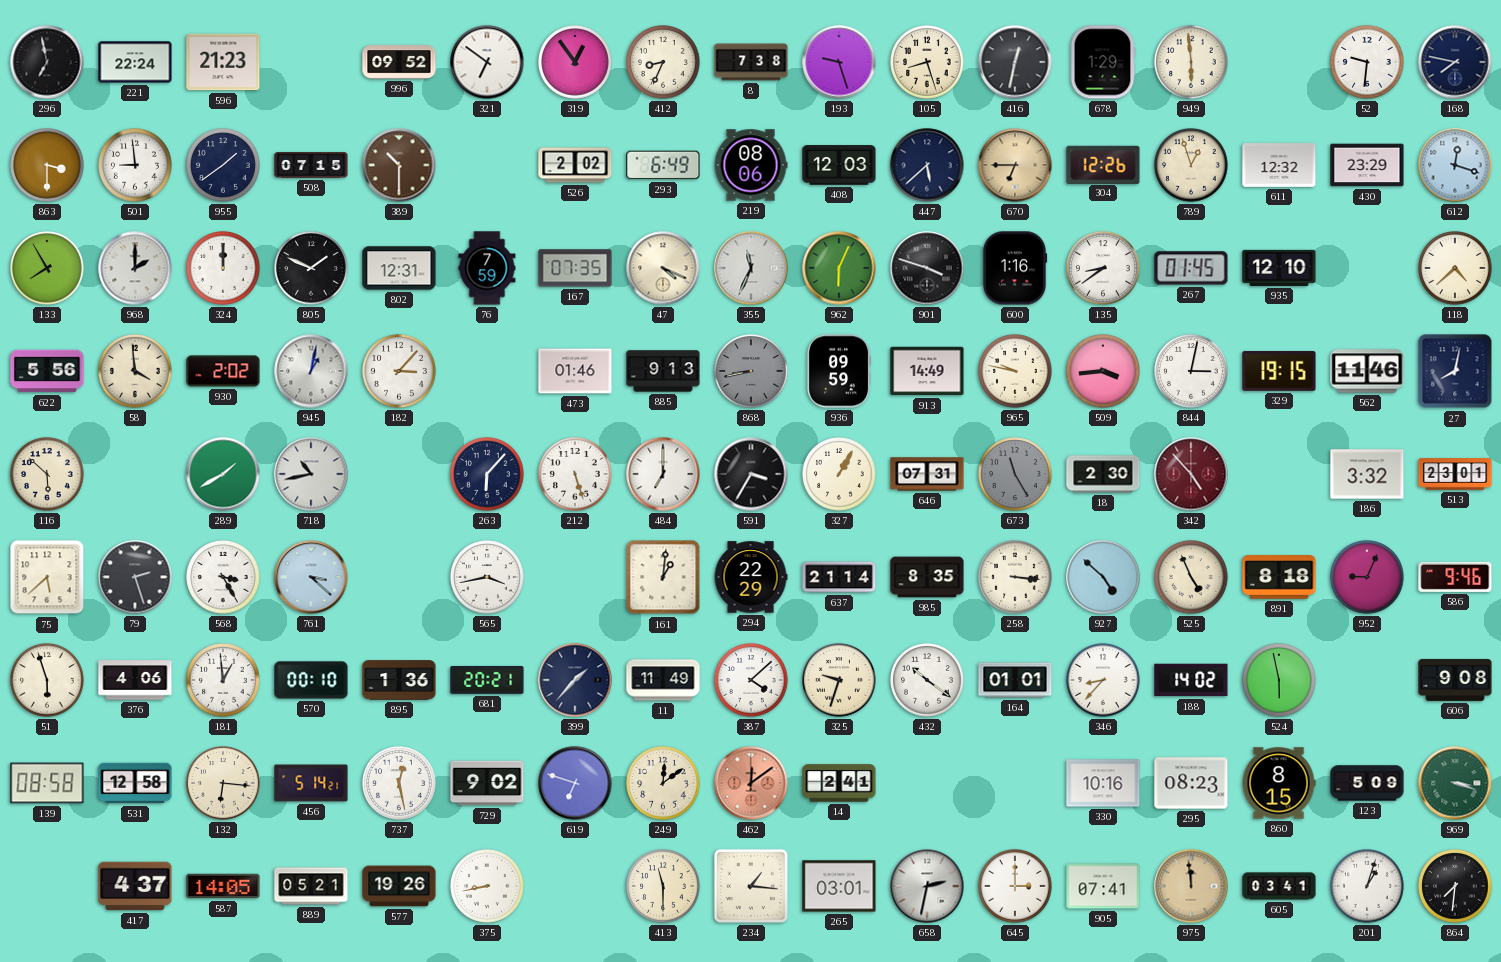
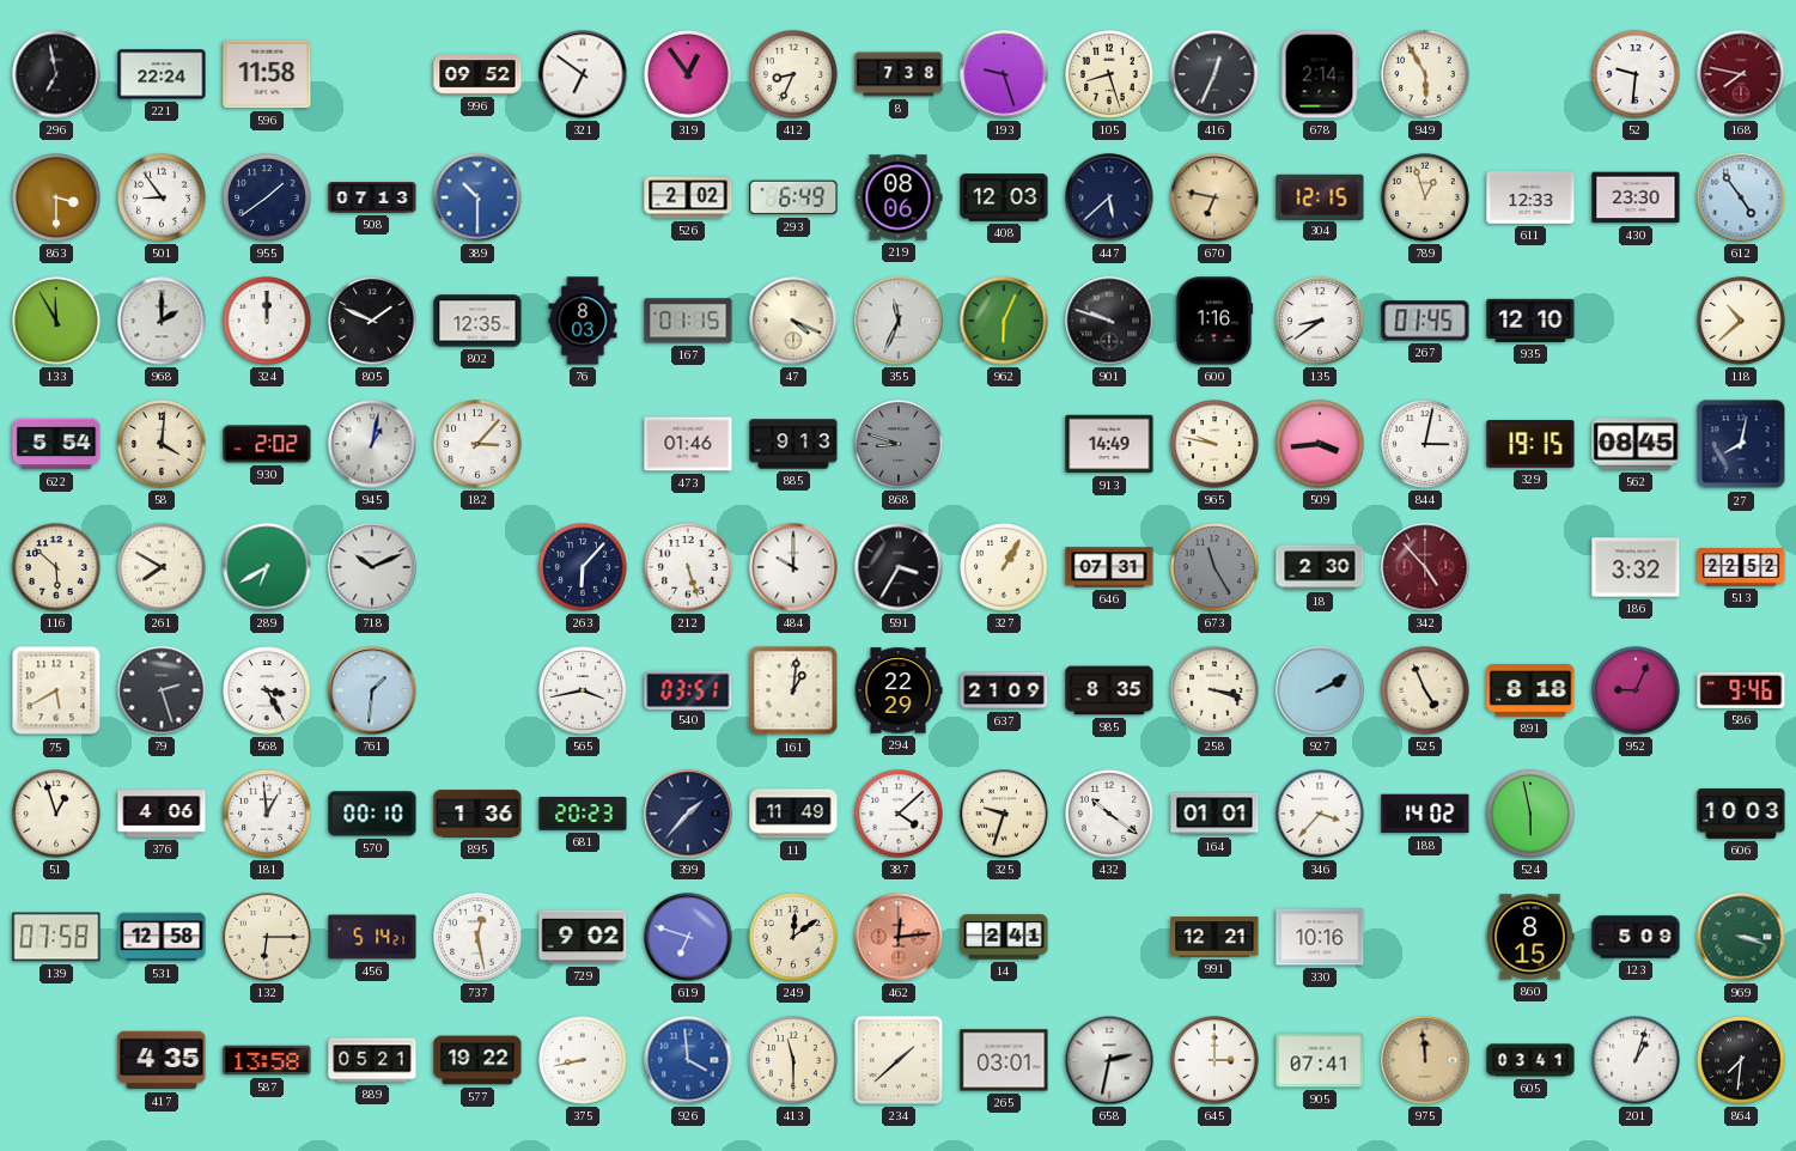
596: 21:23 -> 11:58
416: 12:32 -> 12:34
678: 1:29 -> 2:14
949: 5:59 -> 5:55
168 dial: navy -> burgundy
501: 8:59 -> 8:54
508: 07:15 -> 07:13
389 dial: brown -> blue
670: 6:45 -> 6:47
304: 12:26 -> 12:15
611: 12:32 -> 12:33
430: 23:29 -> 23:30
612: 12:18 -> 4:54
133: 7:55 -> 11:55
802: 12:31 -> 12:35
76: 7:59 -> 8:03
167: 07:35 -> 01:15
901: 3:48 -> 9:48
118: 4:38 -> 10:38
622: 5:56 -> 5:54
58: 3:59 -> 4:01
868: 8:43 -> 8:48
936: 09:59 -> none
562: 11:46 -> 08:45
261: none -> 7:50
289: 1:40 -> 6:40
718: 10:43 -> 10:11
484: 7:00 -> 10:00
513: 23:01 -> 22:52
75: 5:38 -> 5:40
761: 3:22 -> 1:31
540: none -> 03:51
637: 21:14 -> 21:09
258: 3:16 -> 3:18
927: 4:52 -> 2:10
51: 5:57 -> 12:57
681: 20:21 -> 20:23
346: 8:37 -> 3:37
606: 9:08 -> 10:03
139: 08:58 -> 07:58
132: 6:16 -> 6:15
462: 12:09 -> 12:14
991: none -> 12:21
295: 08:23 -> none
417: 4:37 -> 4:35
587: 14:05 -> 13:58
577: 19:26 -> 19:22
926: none -> 3:59
234: 1:16 -> 1:38
